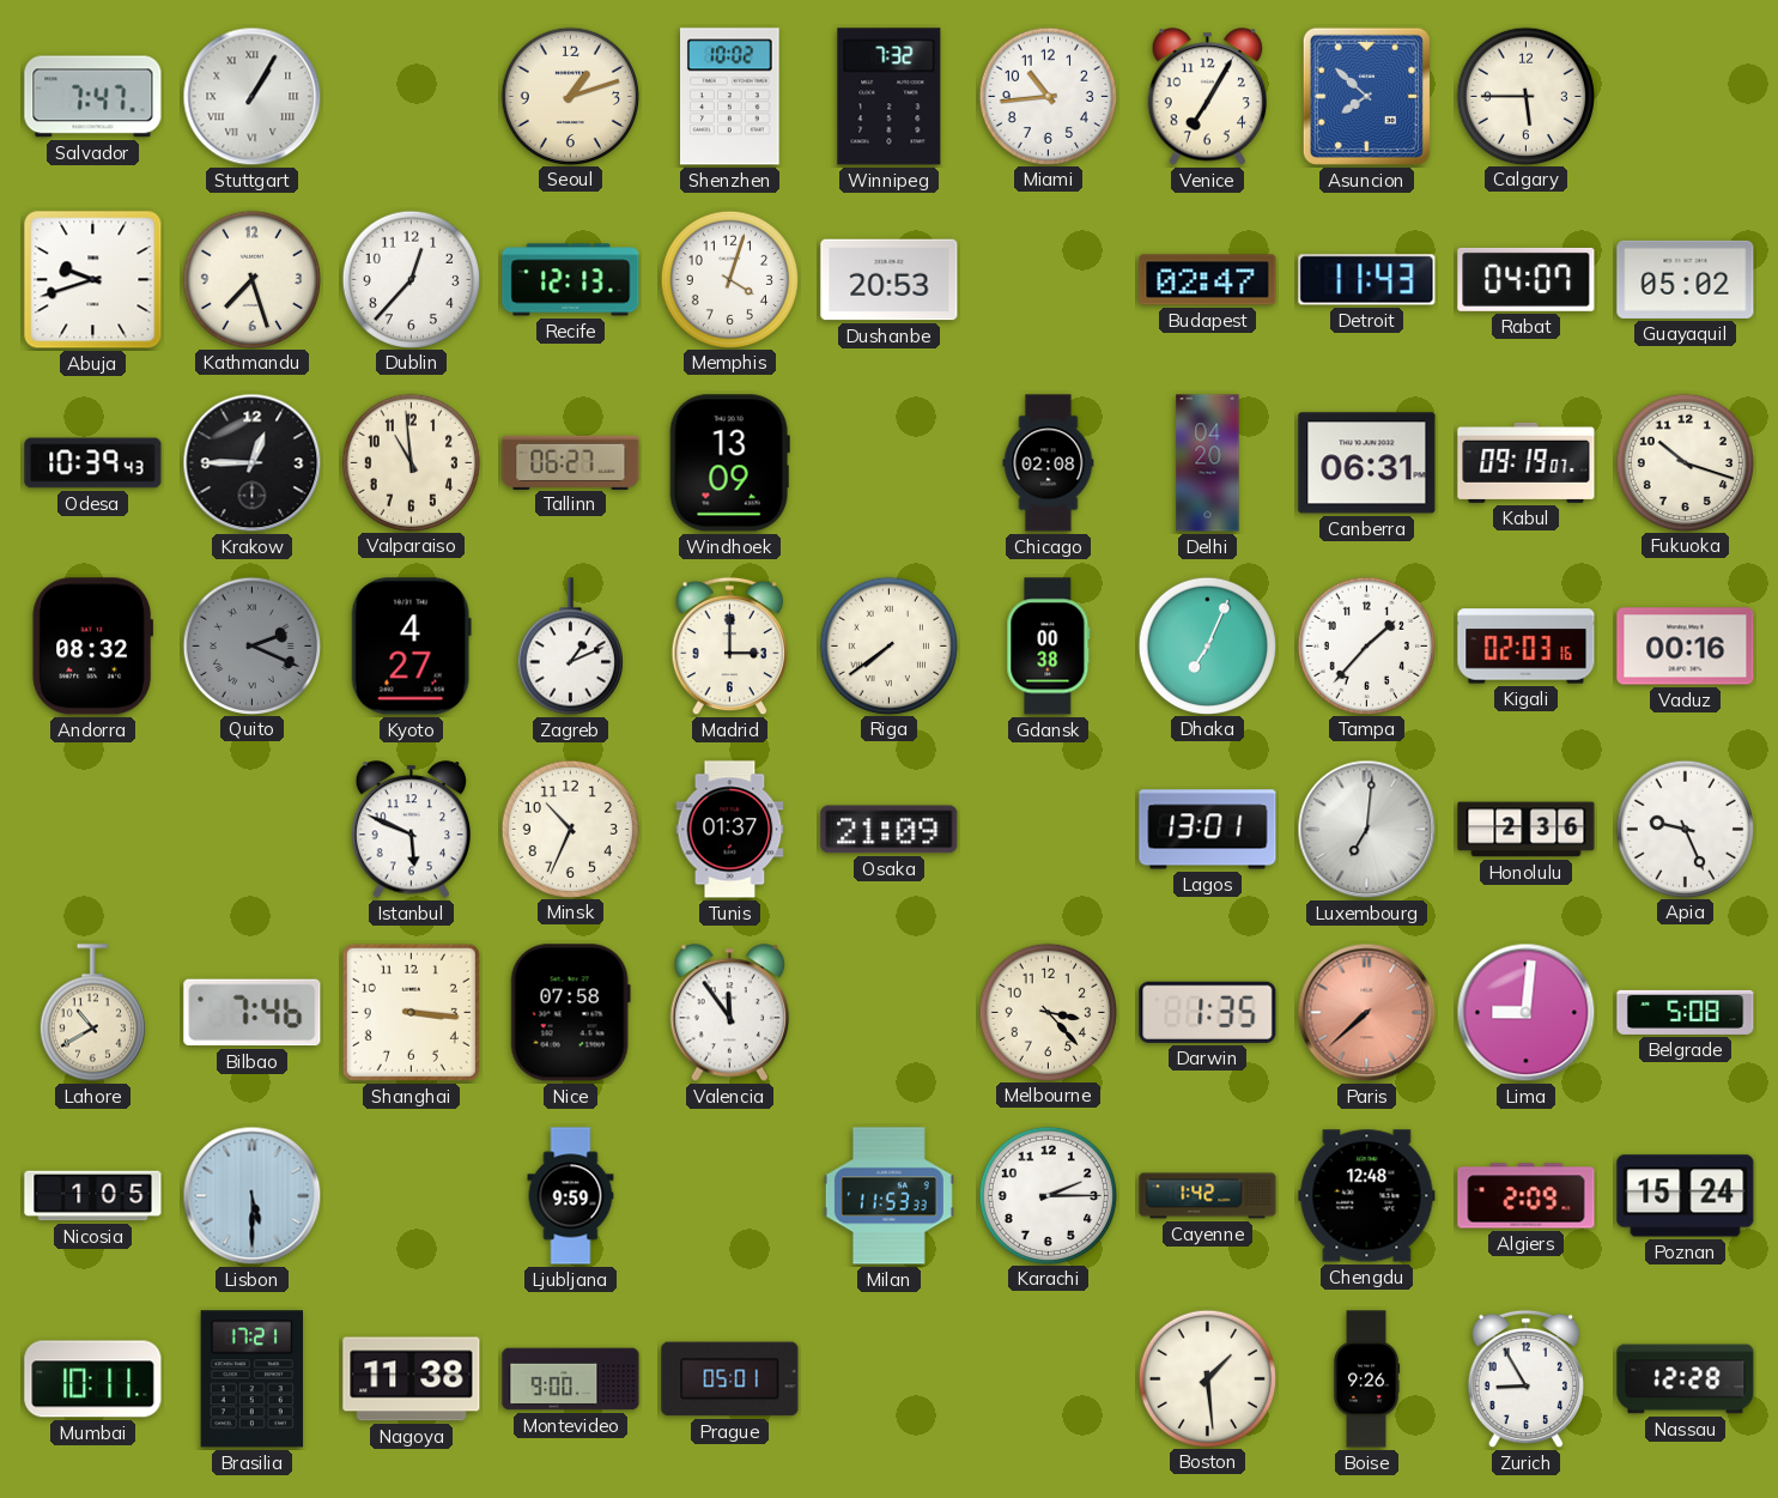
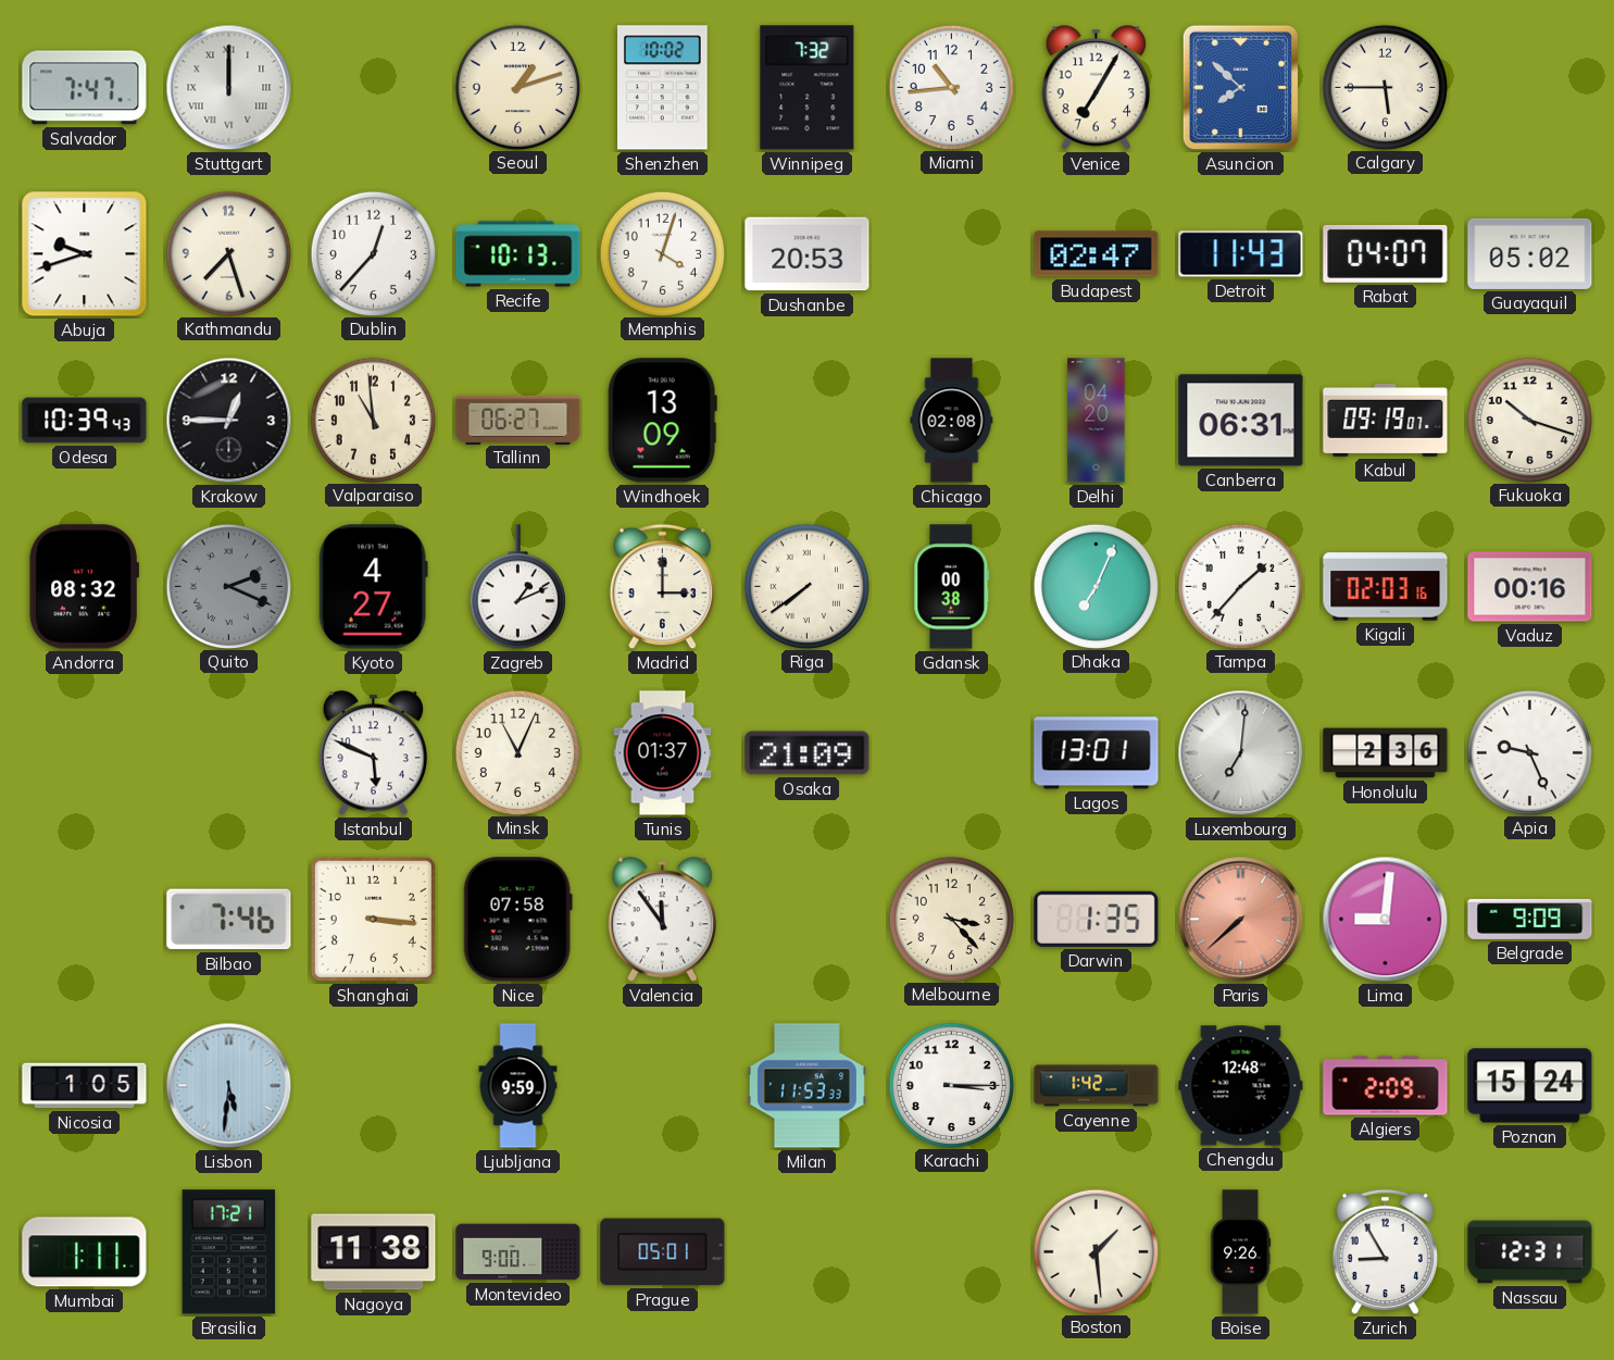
Stuttgart: 1:05 -> 12:00
Recife: 12:13 -> 10:13
Minsk: 10:34 -> 11:04
Lahore: 10:40 -> none
Belgrade: 5:08 -> 9:09
Lisbon: 5:30 -> 5:31
Karachi: 2:15 -> 3:15
Mumbai: 10:11 -> 1:11
Nassau: 12:28 -> 12:31
